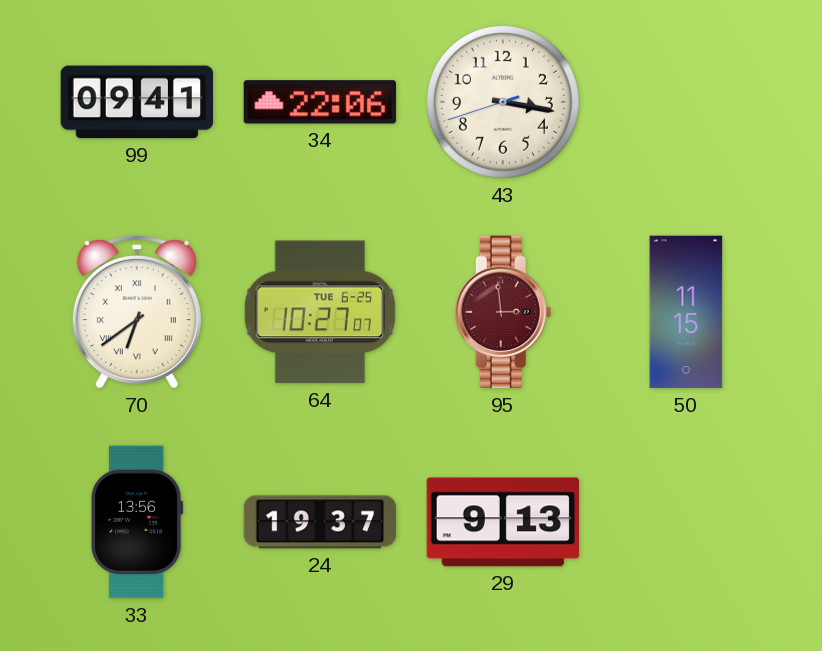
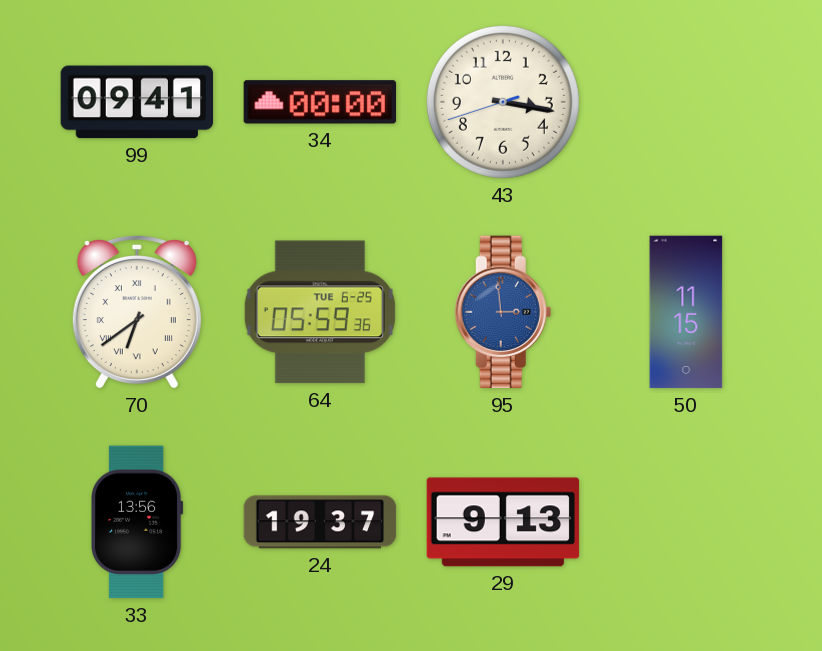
34: 22:06 -> 00:00
64: 10:27 -> 05:59
95 dial: burgundy -> blue
